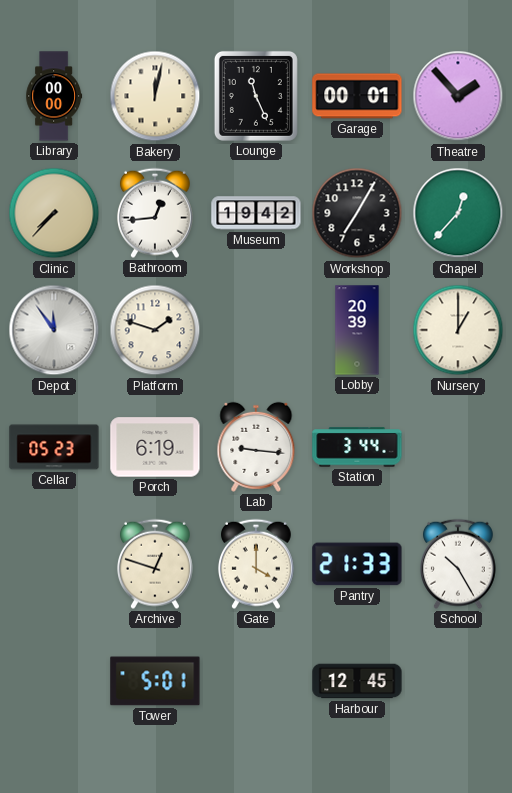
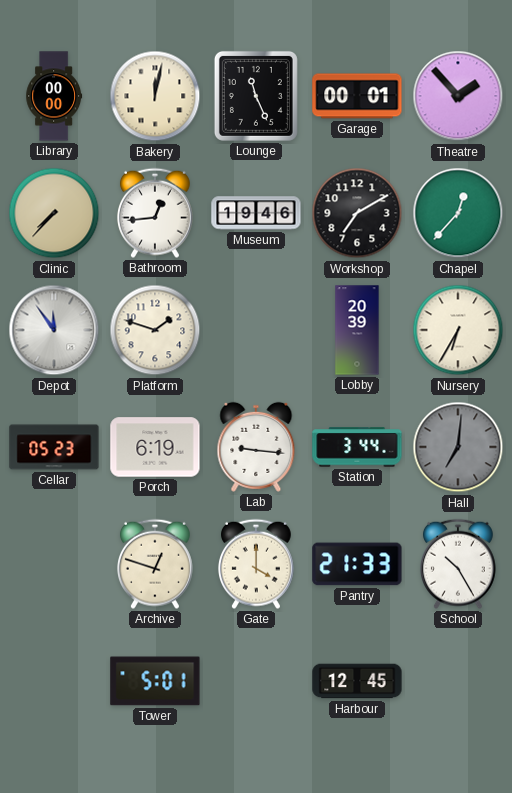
Museum: 19:42 -> 19:46
Workshop: 7:05 -> 7:10
Nursery: 1:00 -> 6:35
Hall: none -> 7:01
